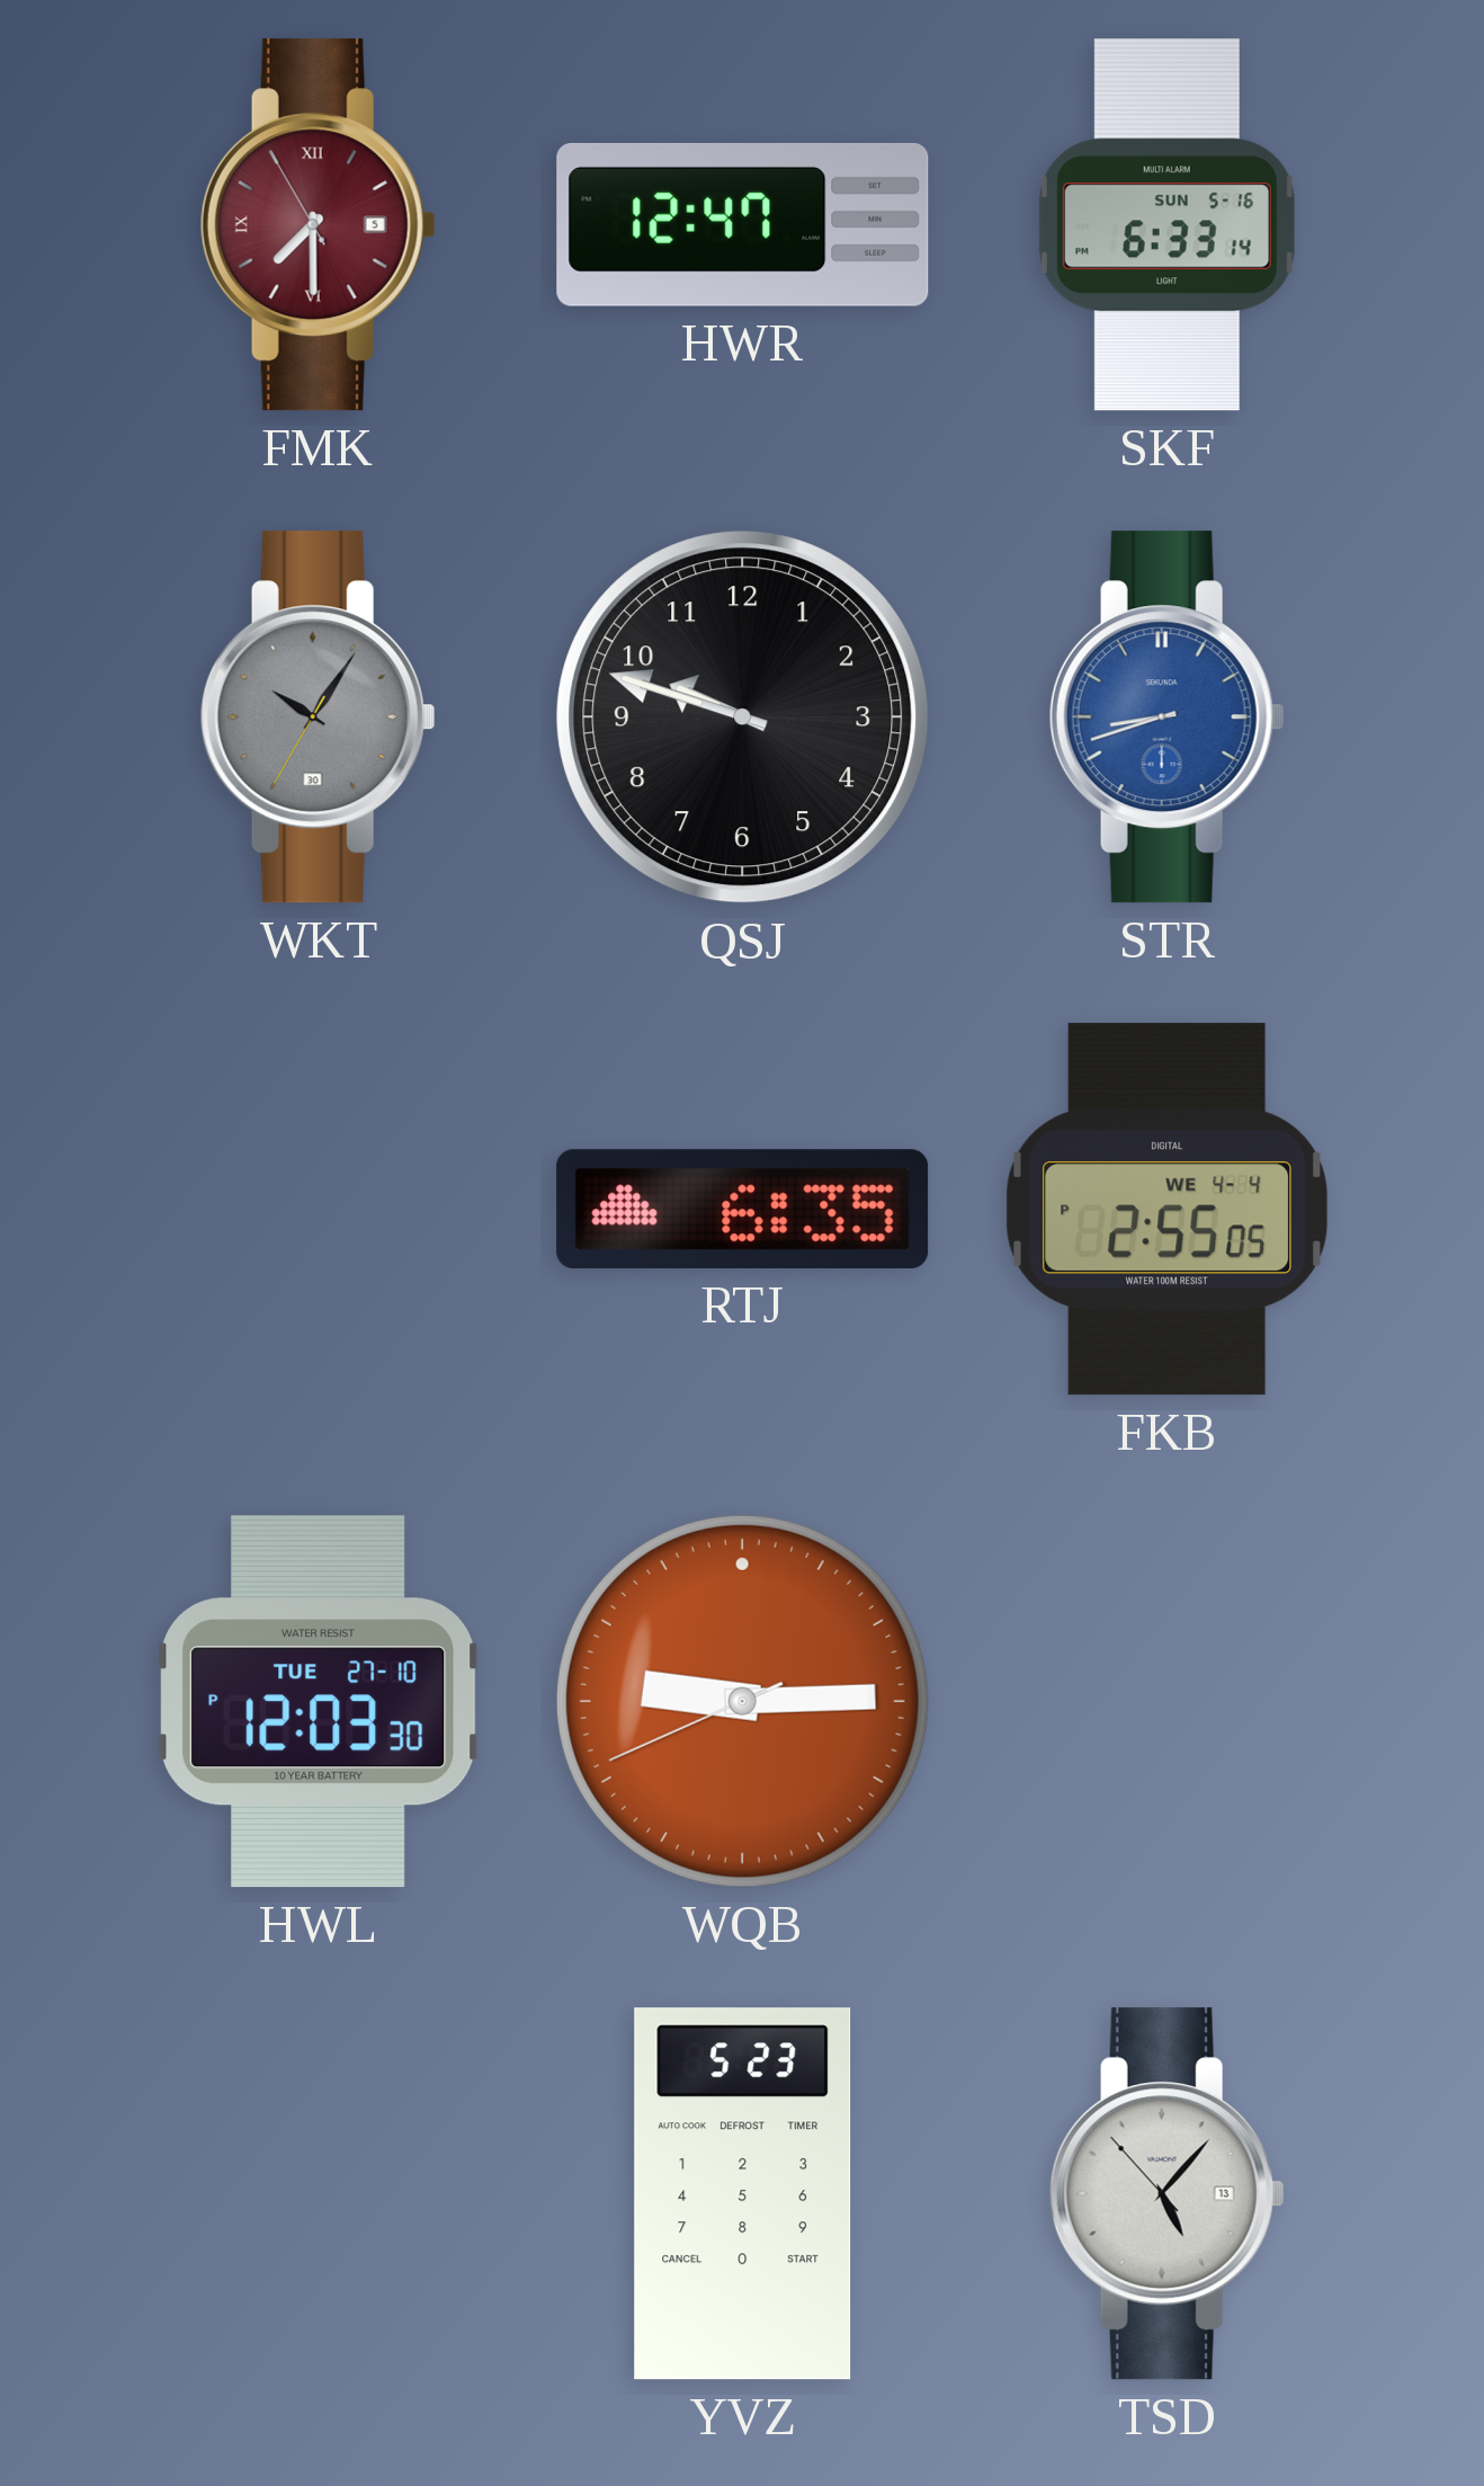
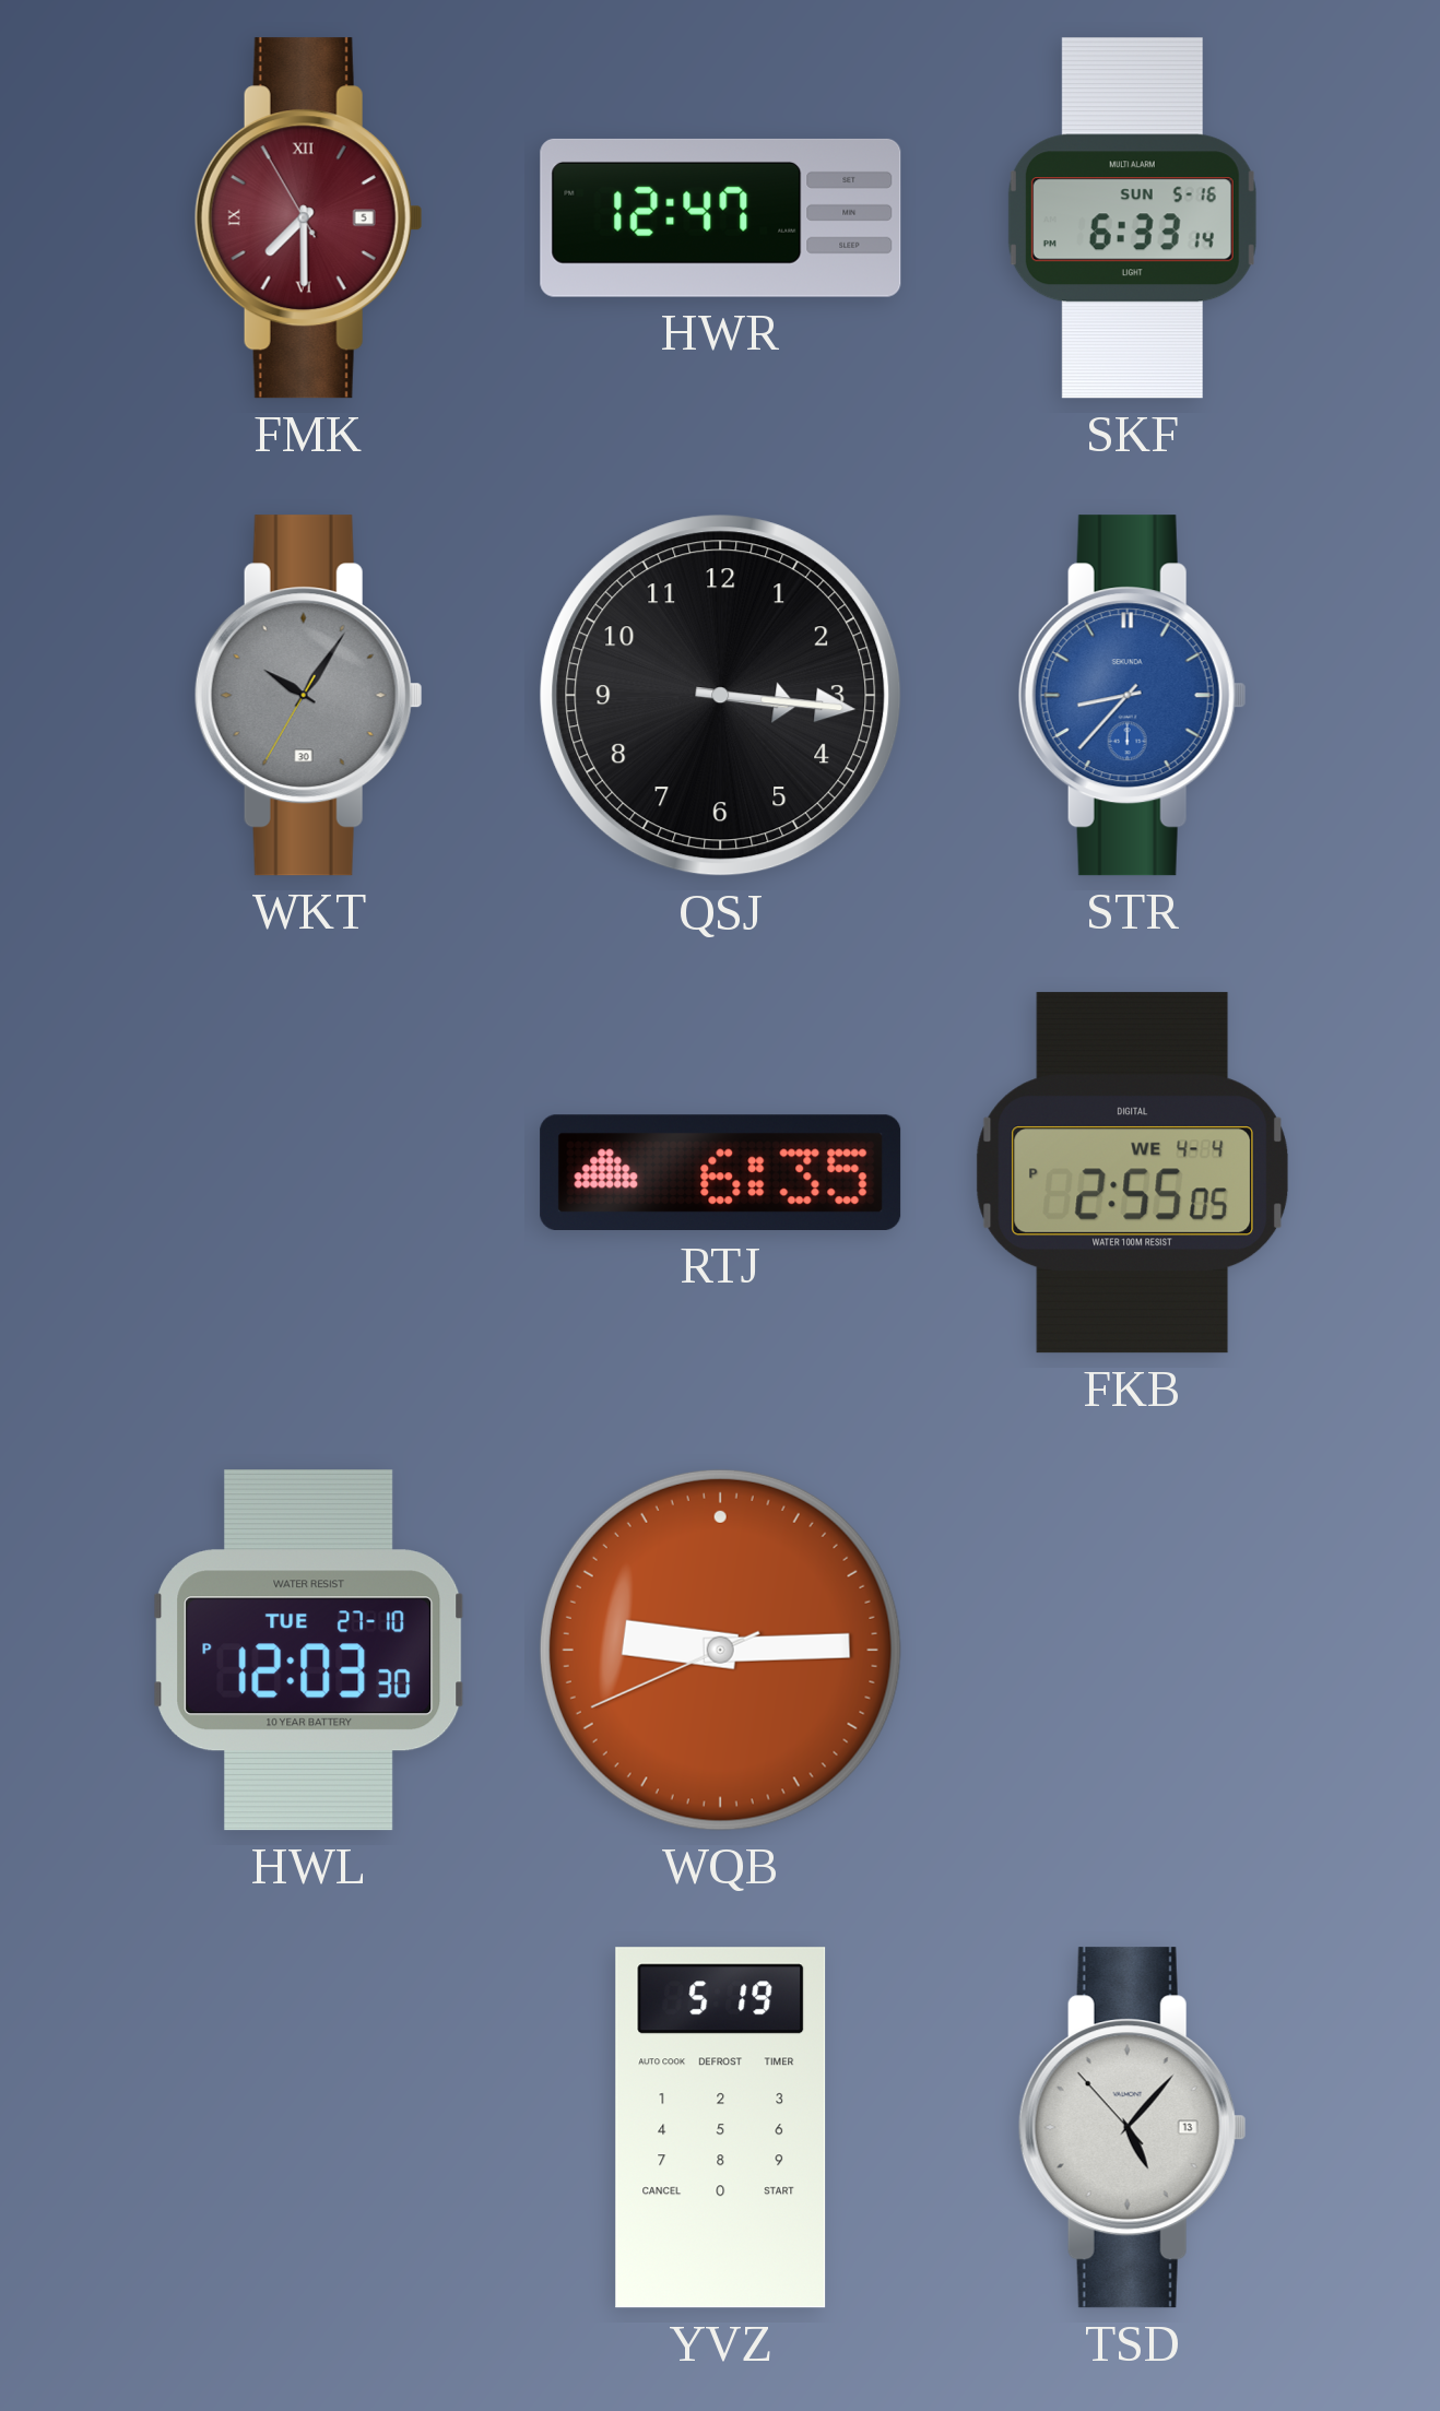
QSJ: 9:48 -> 3:16
STR: 8:42 -> 8:37
YVZ: 5:23 -> 5:19
